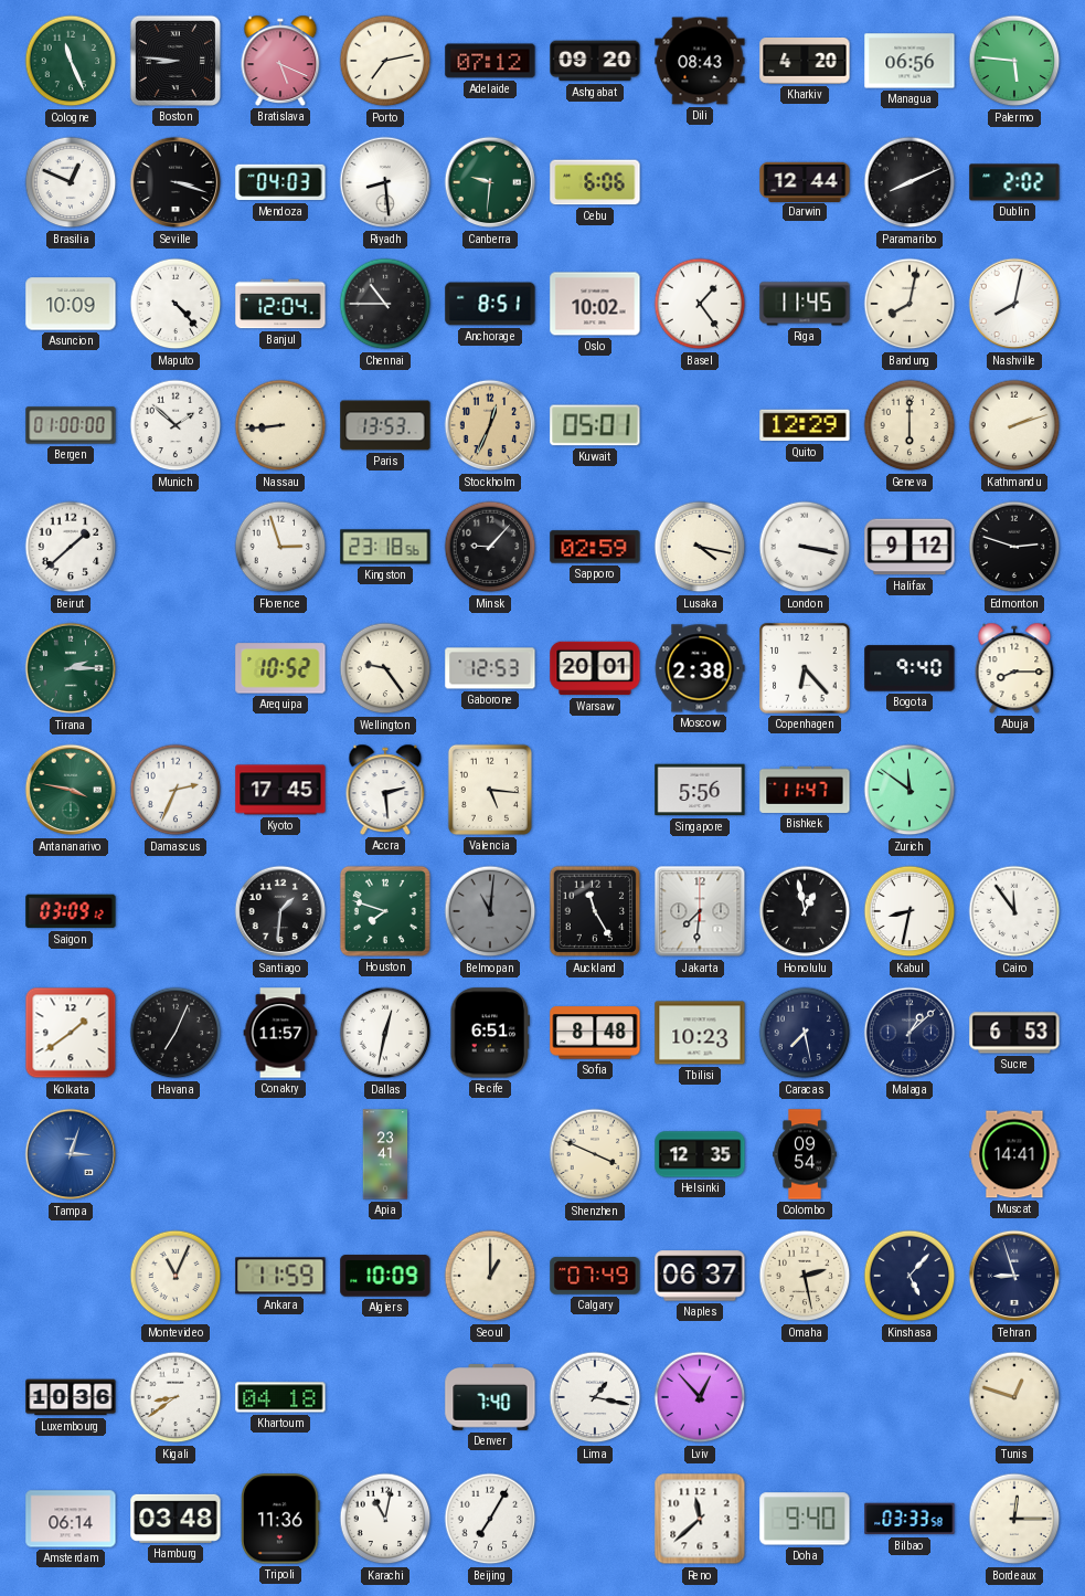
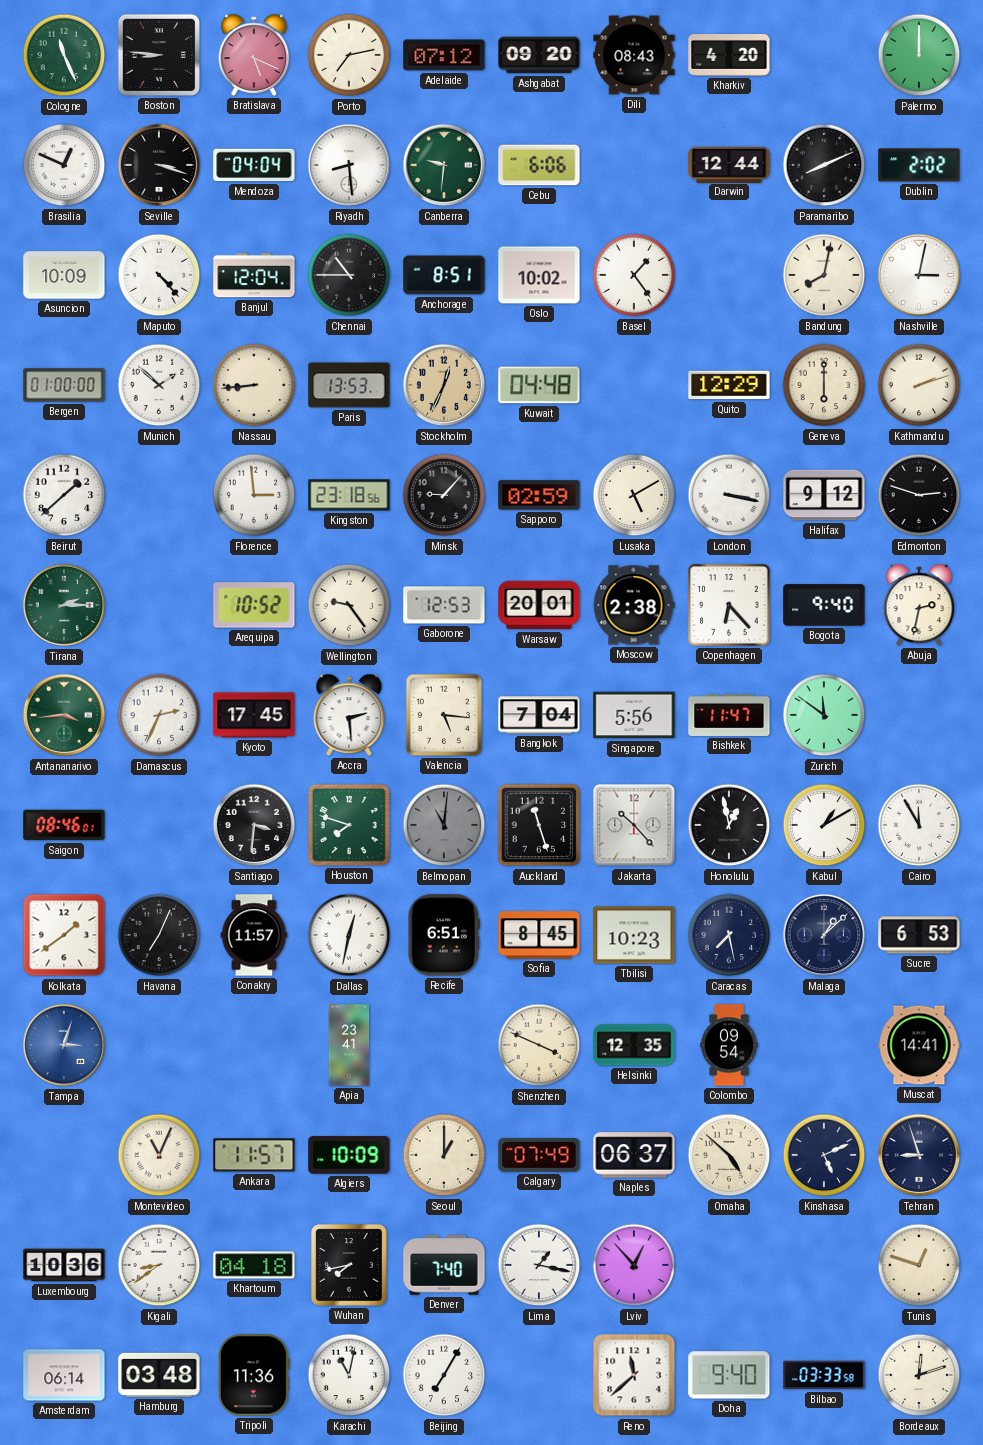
Managua: 06:56 -> none
Palermo: 5:46 -> 12:00
Mendoza: 04:03 -> 04:04
Riga: 11:45 -> none
Nashville: 8:02 -> 3:02
Kuwait: 05:01 -> 04:48
Florence: 2:57 -> 2:59
Lusaka: 4:17 -> 5:10
Abuja: 8:15 -> 2:32
Antananarivo: 3:47 -> 3:44
Bangkok: none -> 7:04
Saigon: 03:09 -> 08:46
Santiago: 1:31 -> 3:31
Auckland: 11:25 -> 11:27
Jakarta: 7:31 -> 10:23
Kabul: 8:32 -> 1:10
Cairo: 11:54 -> 11:55
Sofia: 8:48 -> 8:45
Ankara: 11:59 -> 11:57
Omaha: 2:28 -> 4:52
Kinshasa: 5:07 -> 5:11
Wuhan: none -> 7:43
Bordeaux: 12:15 -> 12:12
